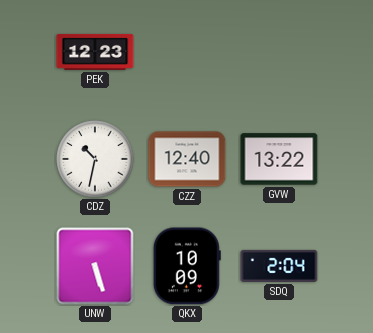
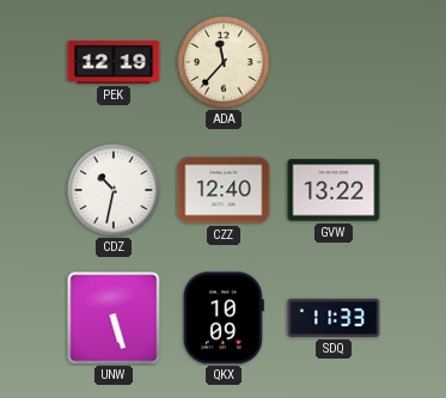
PEK: 12:23 -> 12:19
ADA: none -> 11:37
SDQ: 2:04 -> 11:33
